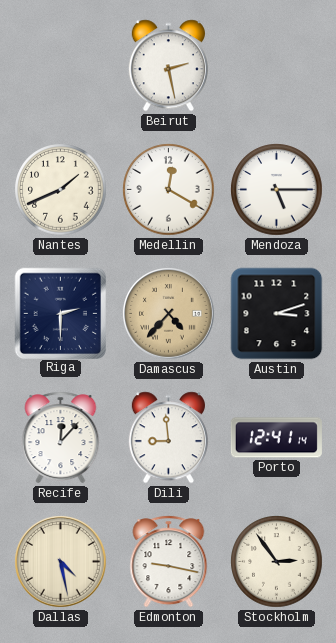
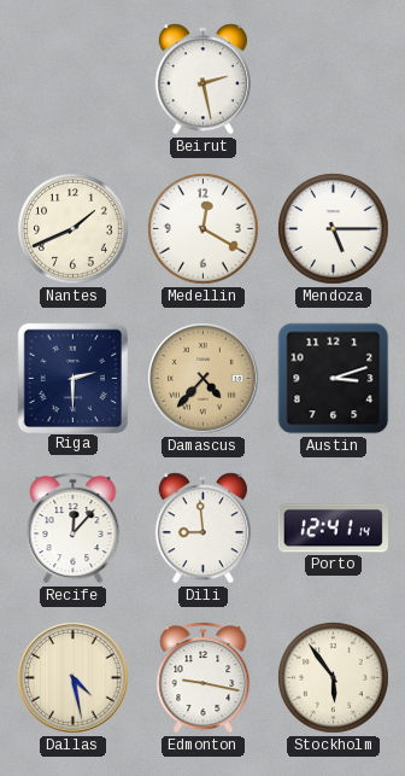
Stockholm: 2:54 -> 5:54
